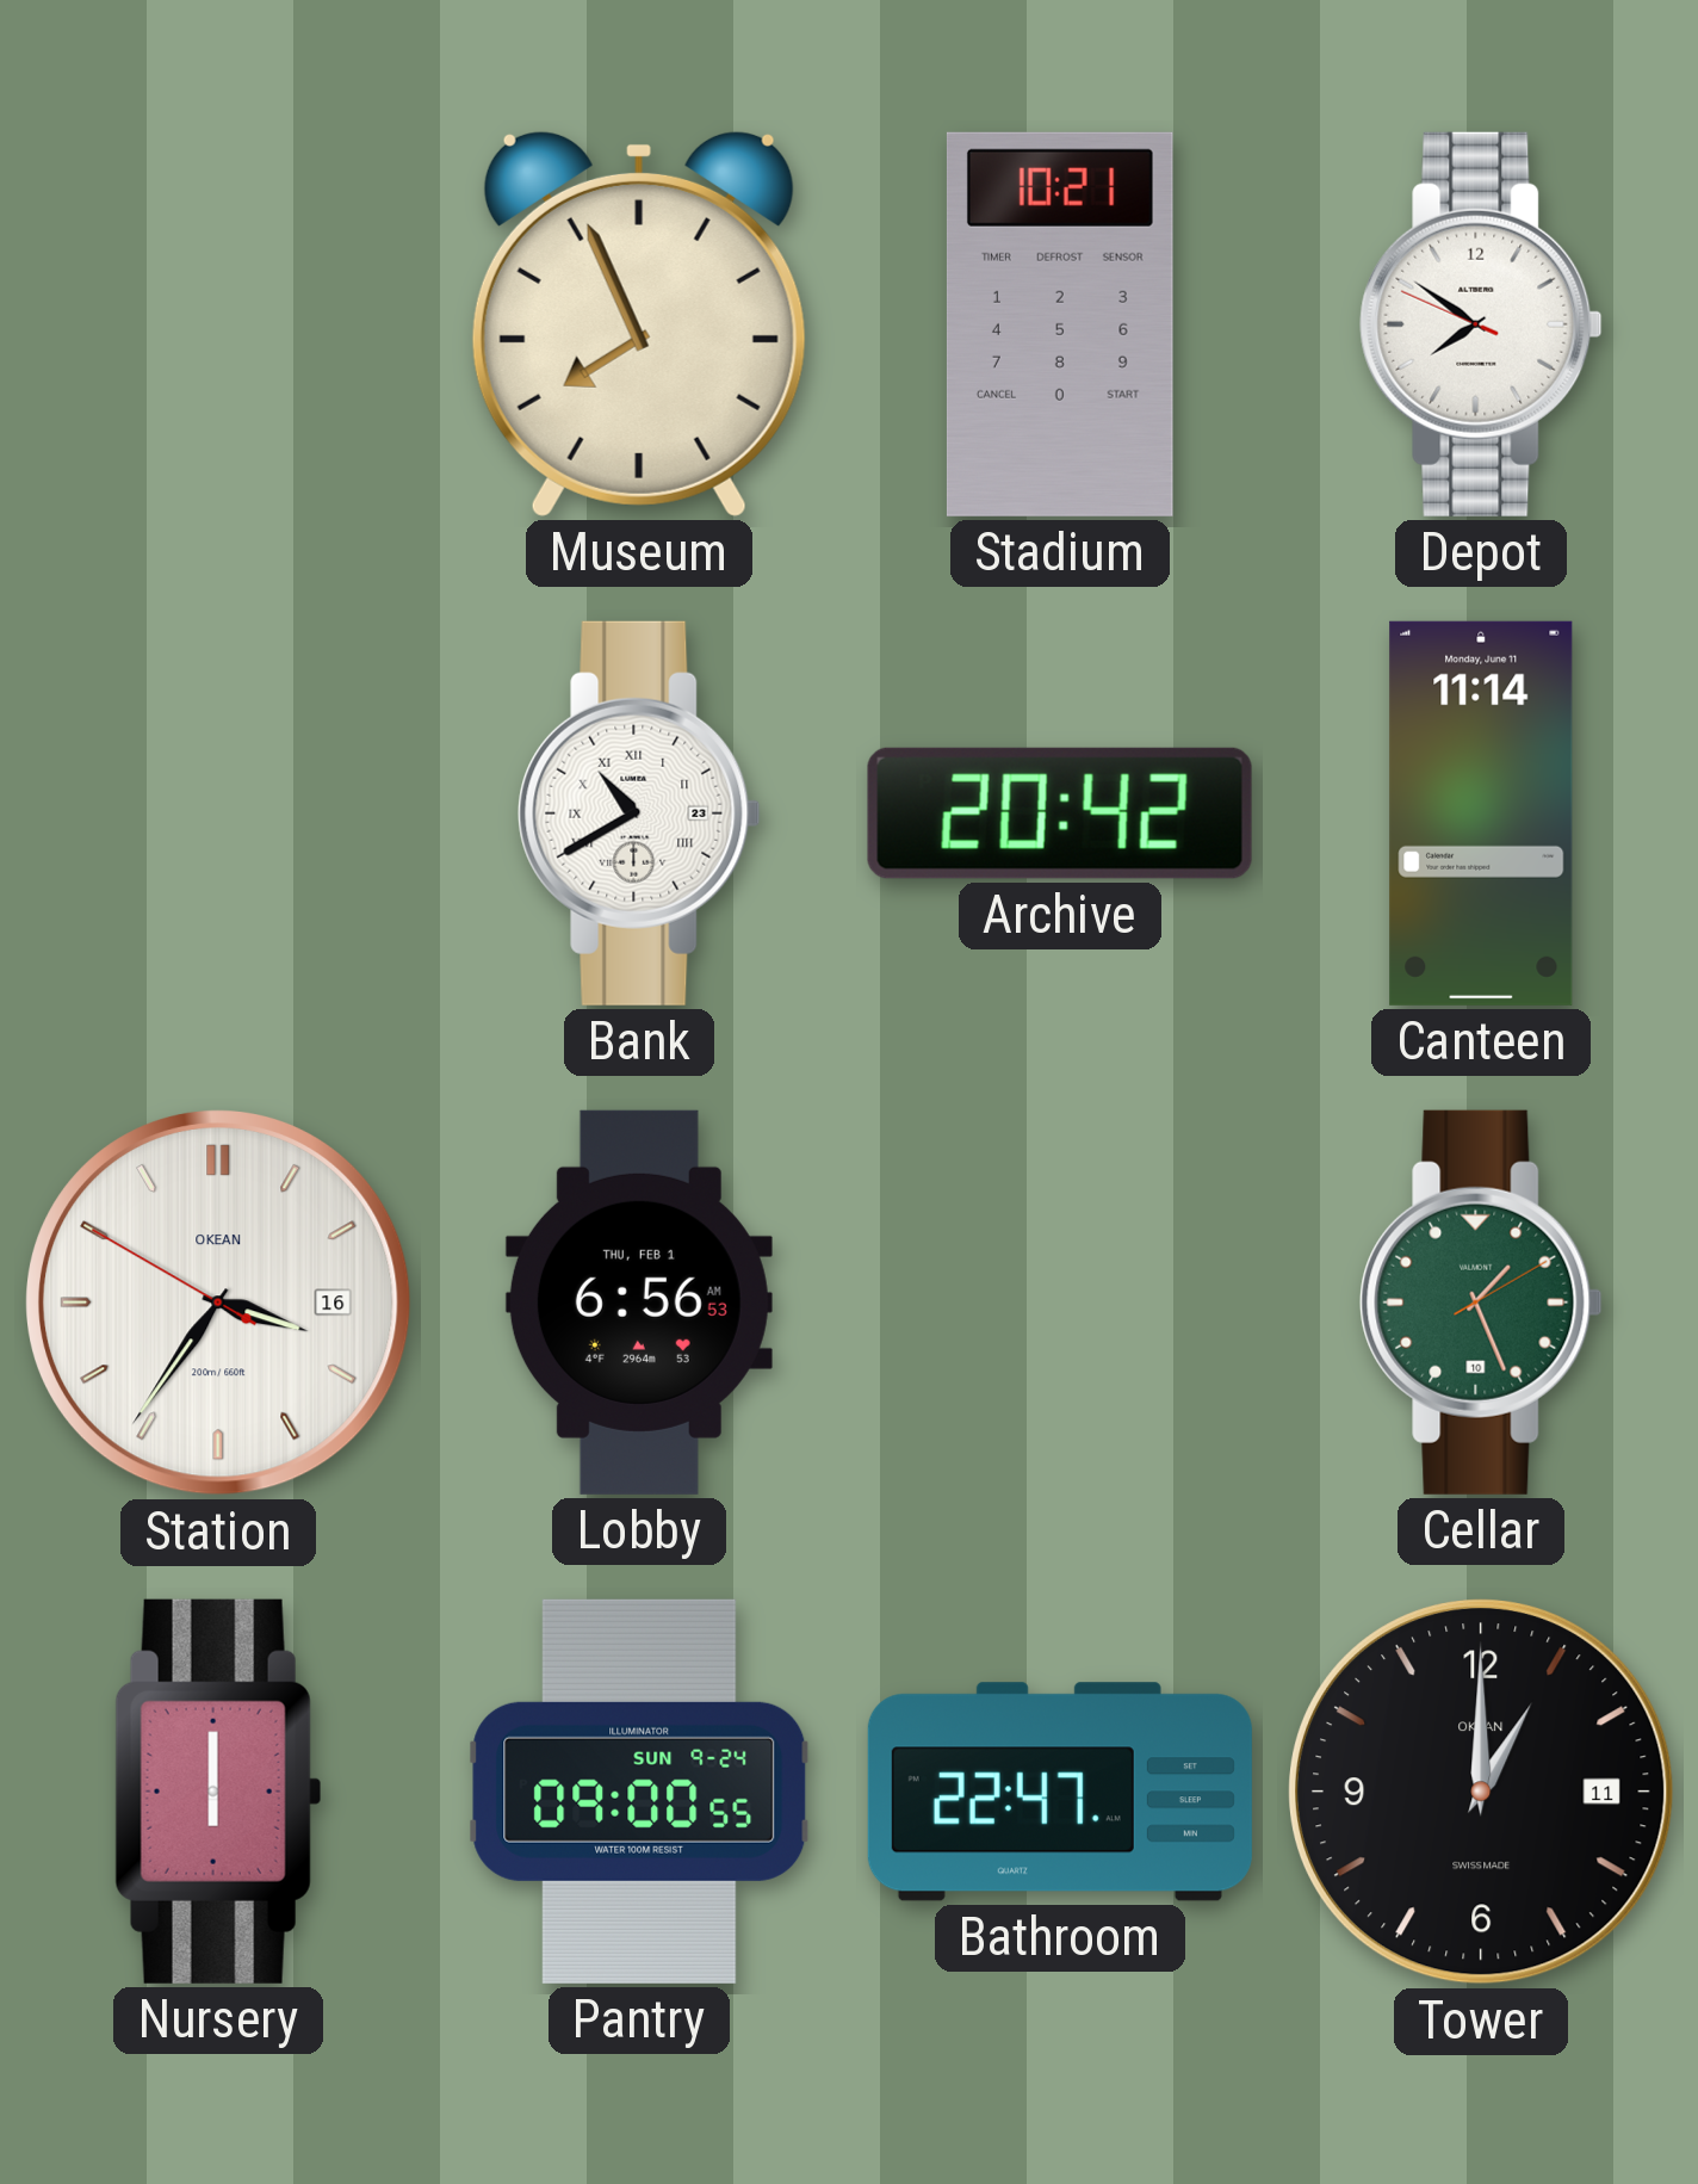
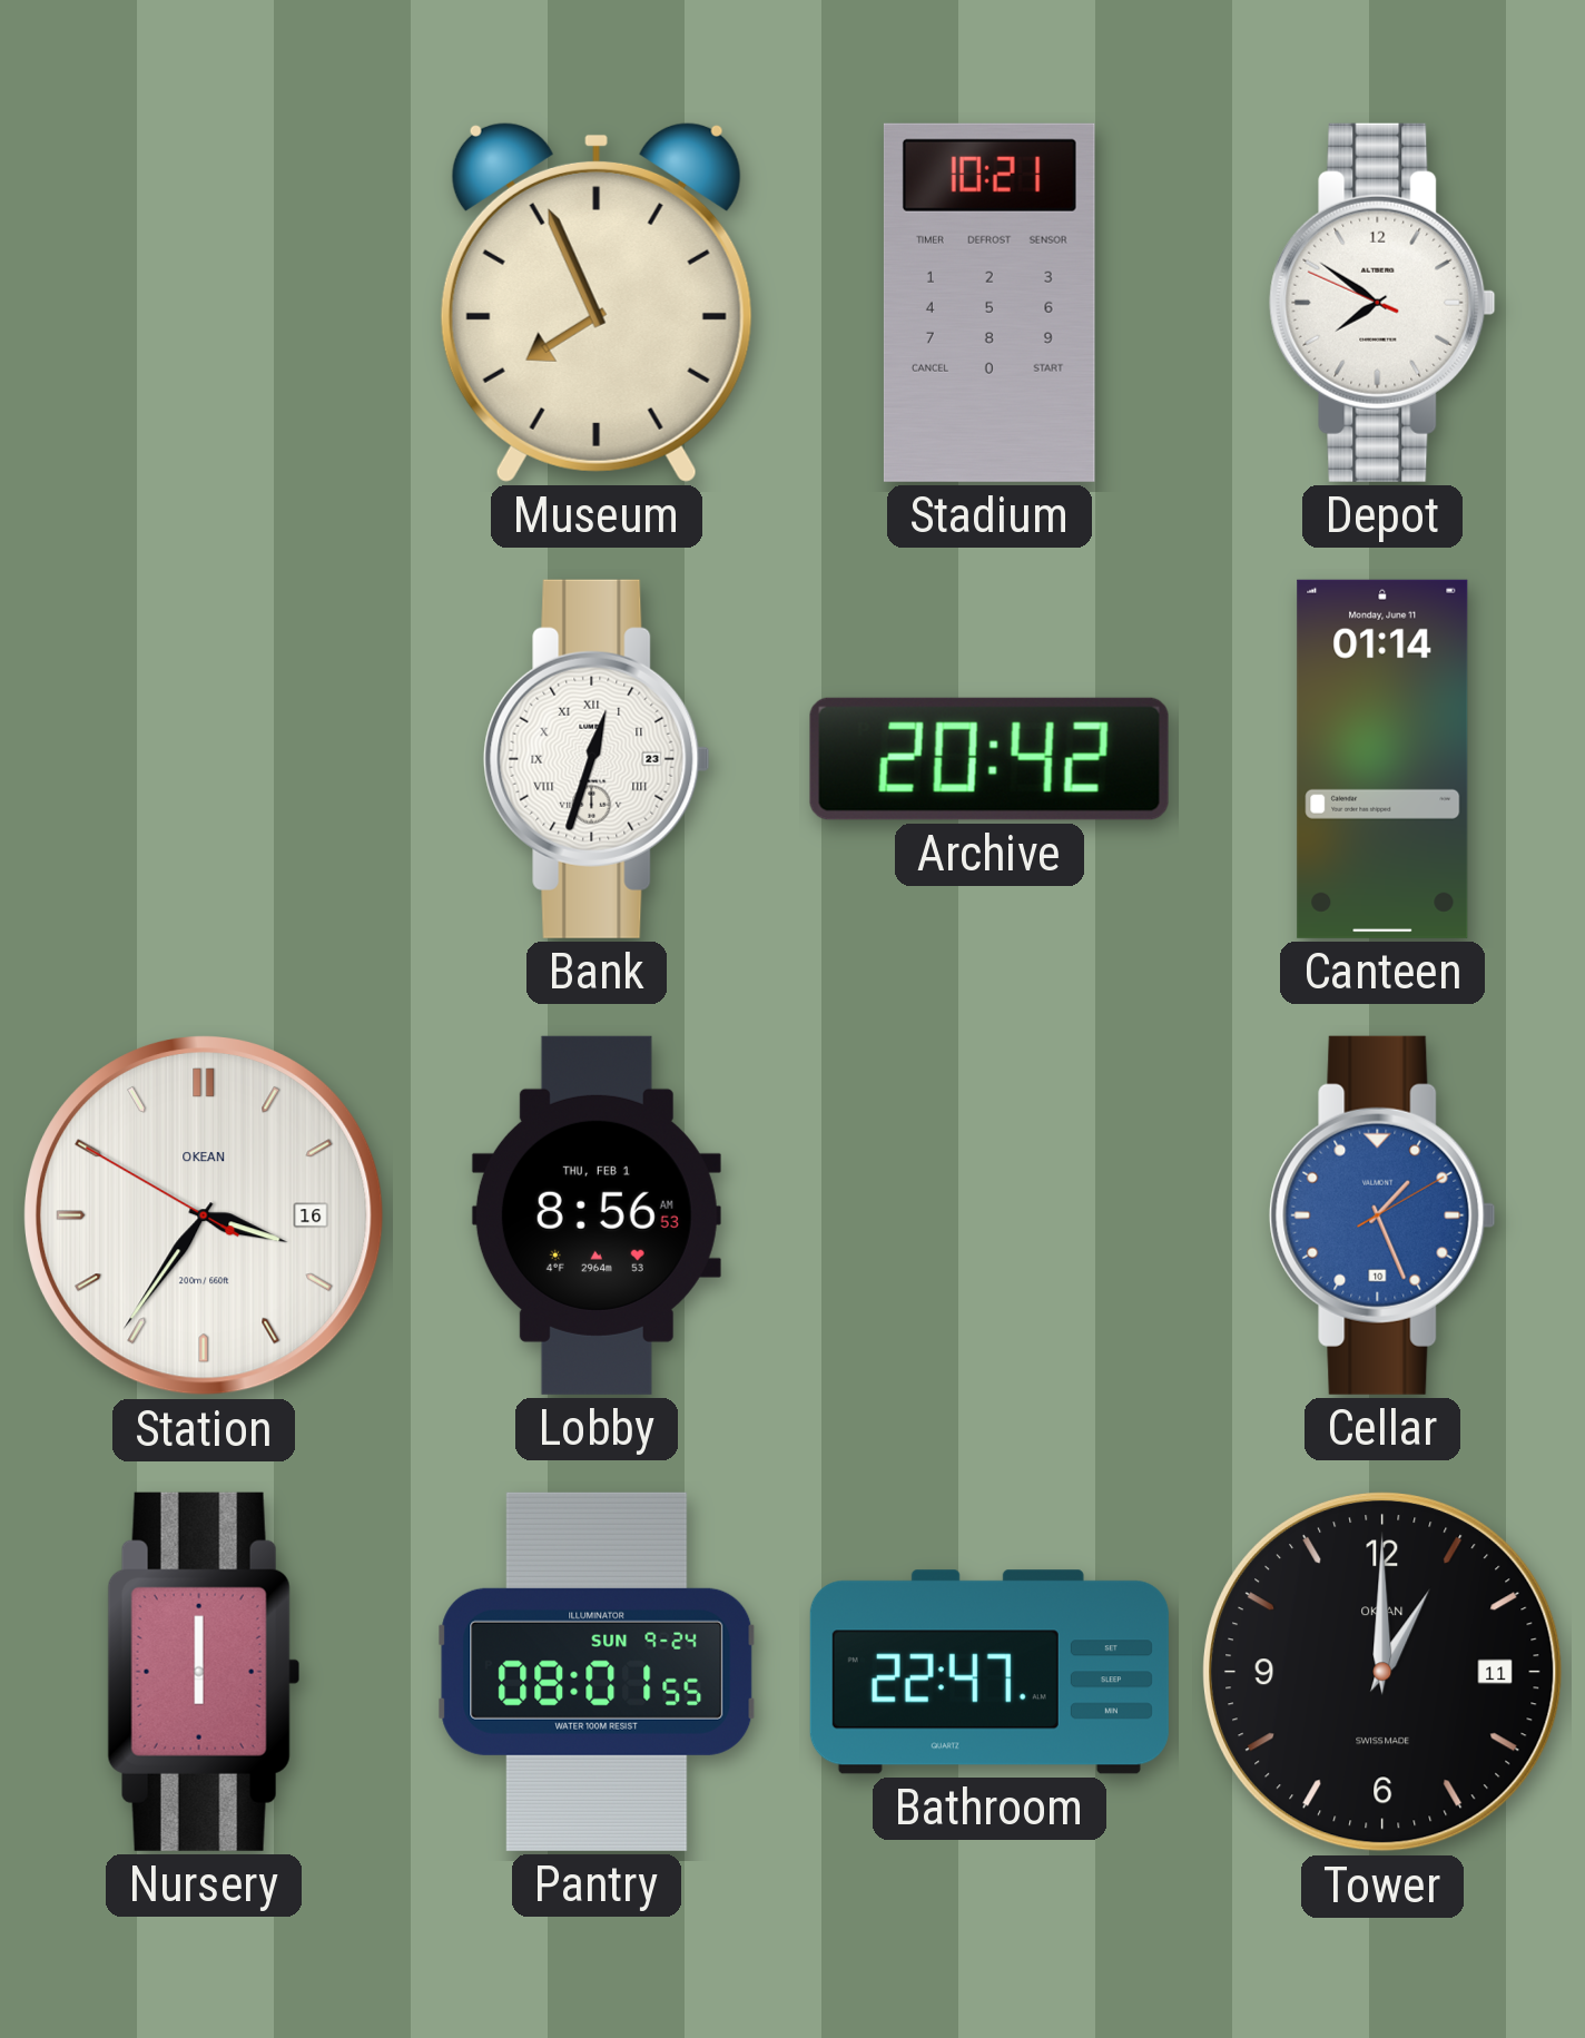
Bank: 10:40 -> 12:33
Canteen: 11:14 -> 01:14
Lobby: 6:56 -> 8:56
Cellar dial: green -> blue
Pantry: 09:00 -> 08:01
